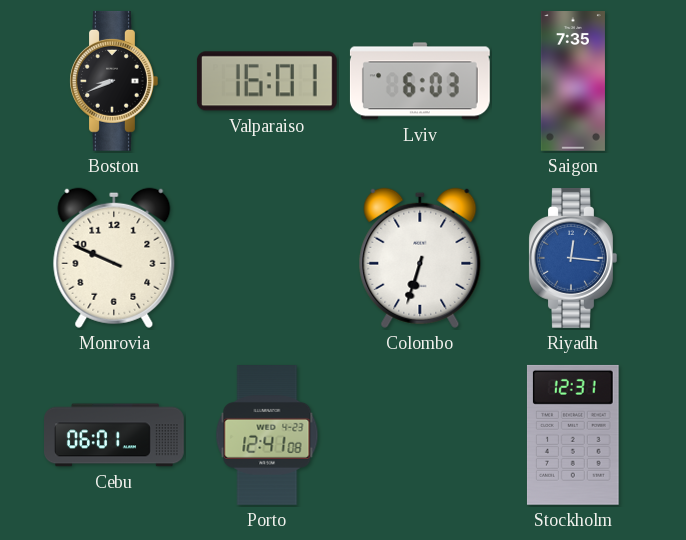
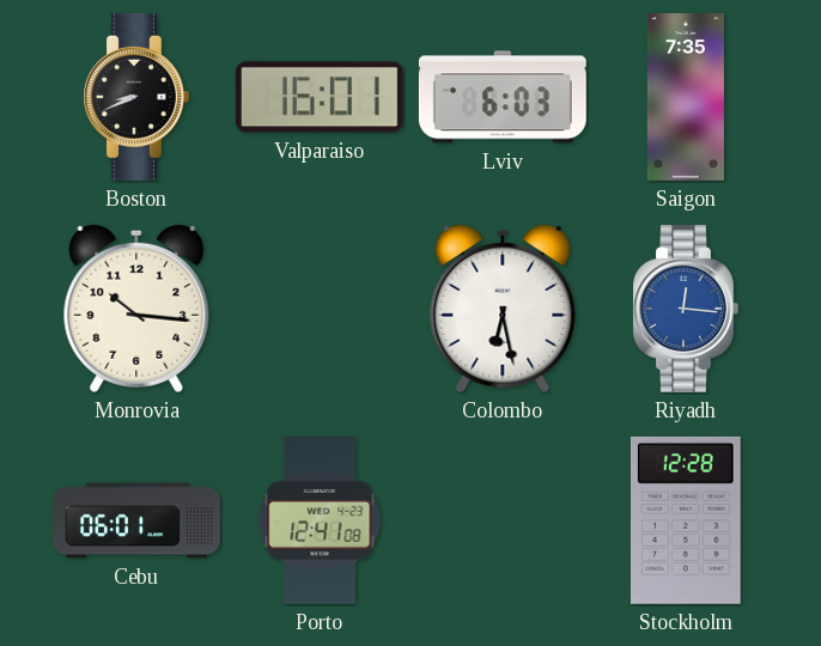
Monrovia: 9:49 -> 10:16
Colombo: 6:33 -> 6:28
Stockholm: 12:31 -> 12:28
